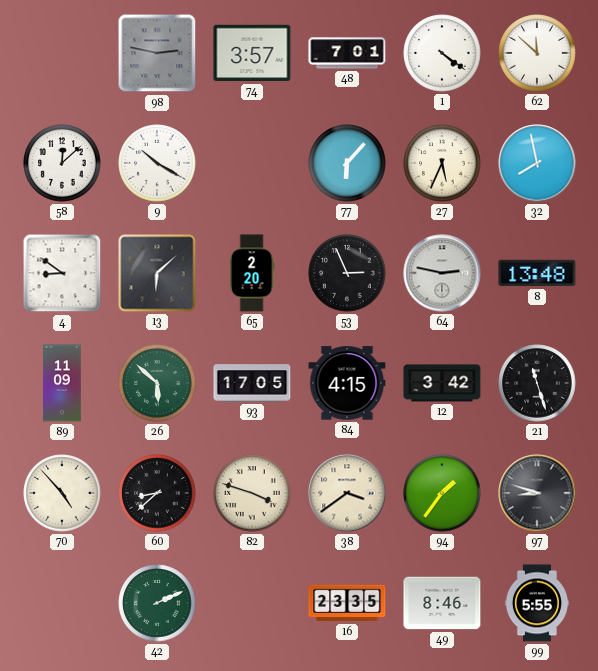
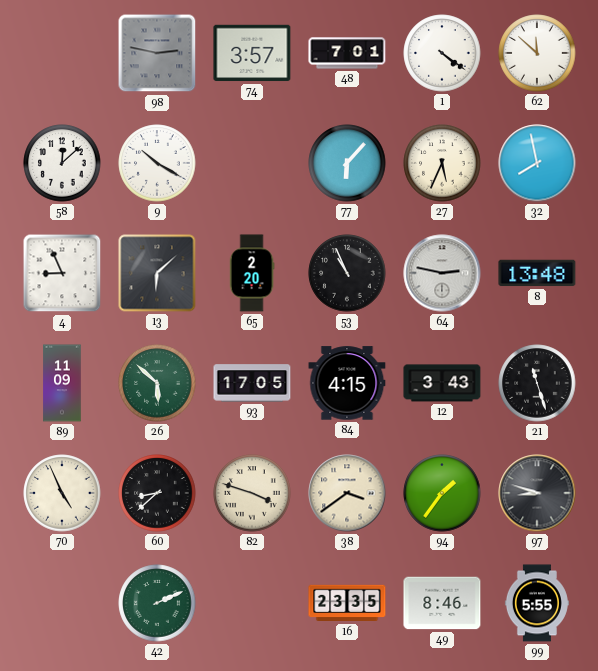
4: 8:51 -> 8:56
53: 2:56 -> 10:56
12: 3:42 -> 3:43
70: 4:53 -> 4:56
